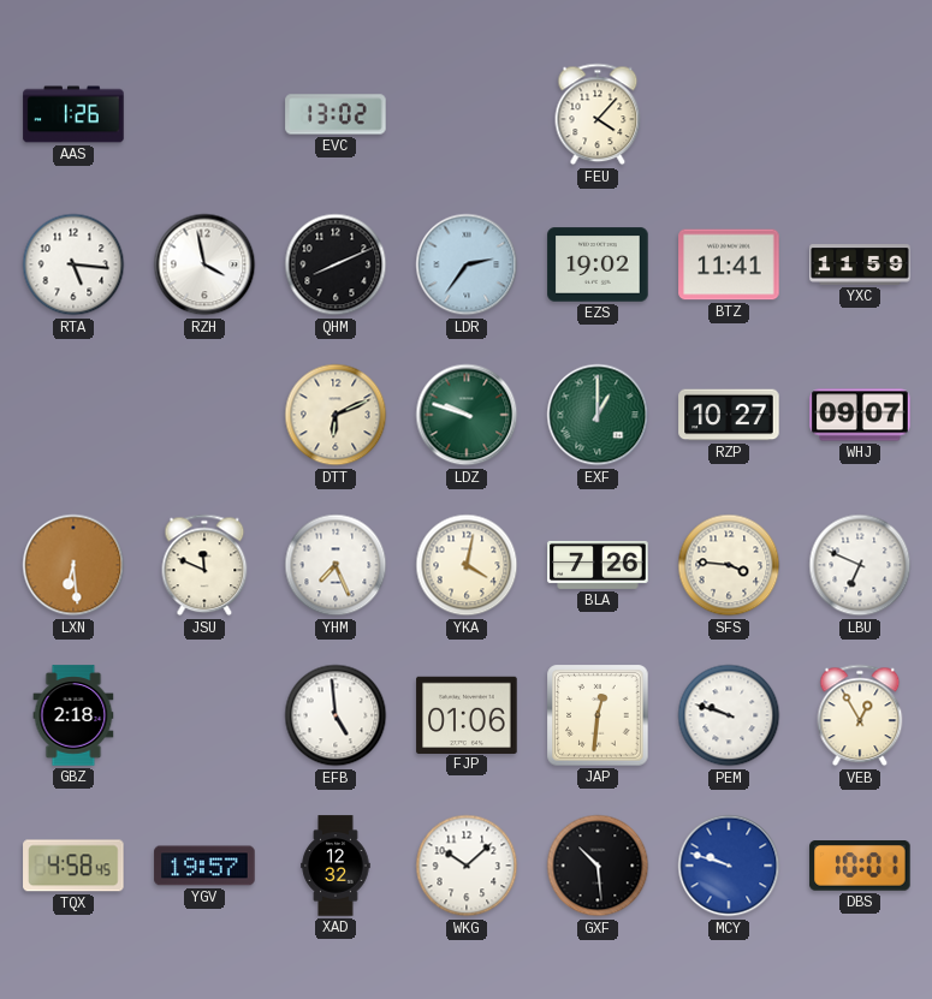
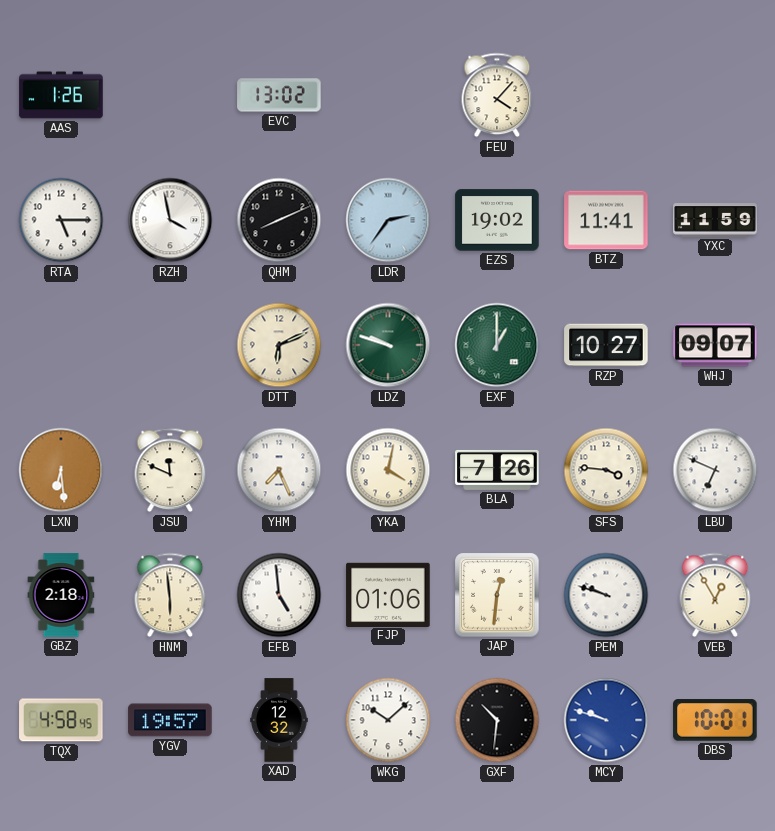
RTA: 5:16 -> 5:15
HNM: none -> 5:59
GXF: 10:29 -> 10:31
